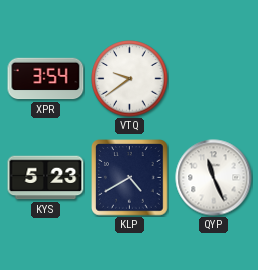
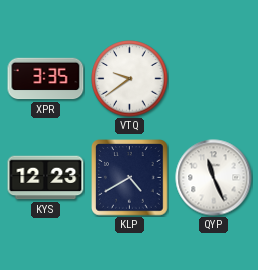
XPR: 3:54 -> 3:35
KYS: 5:23 -> 12:23
